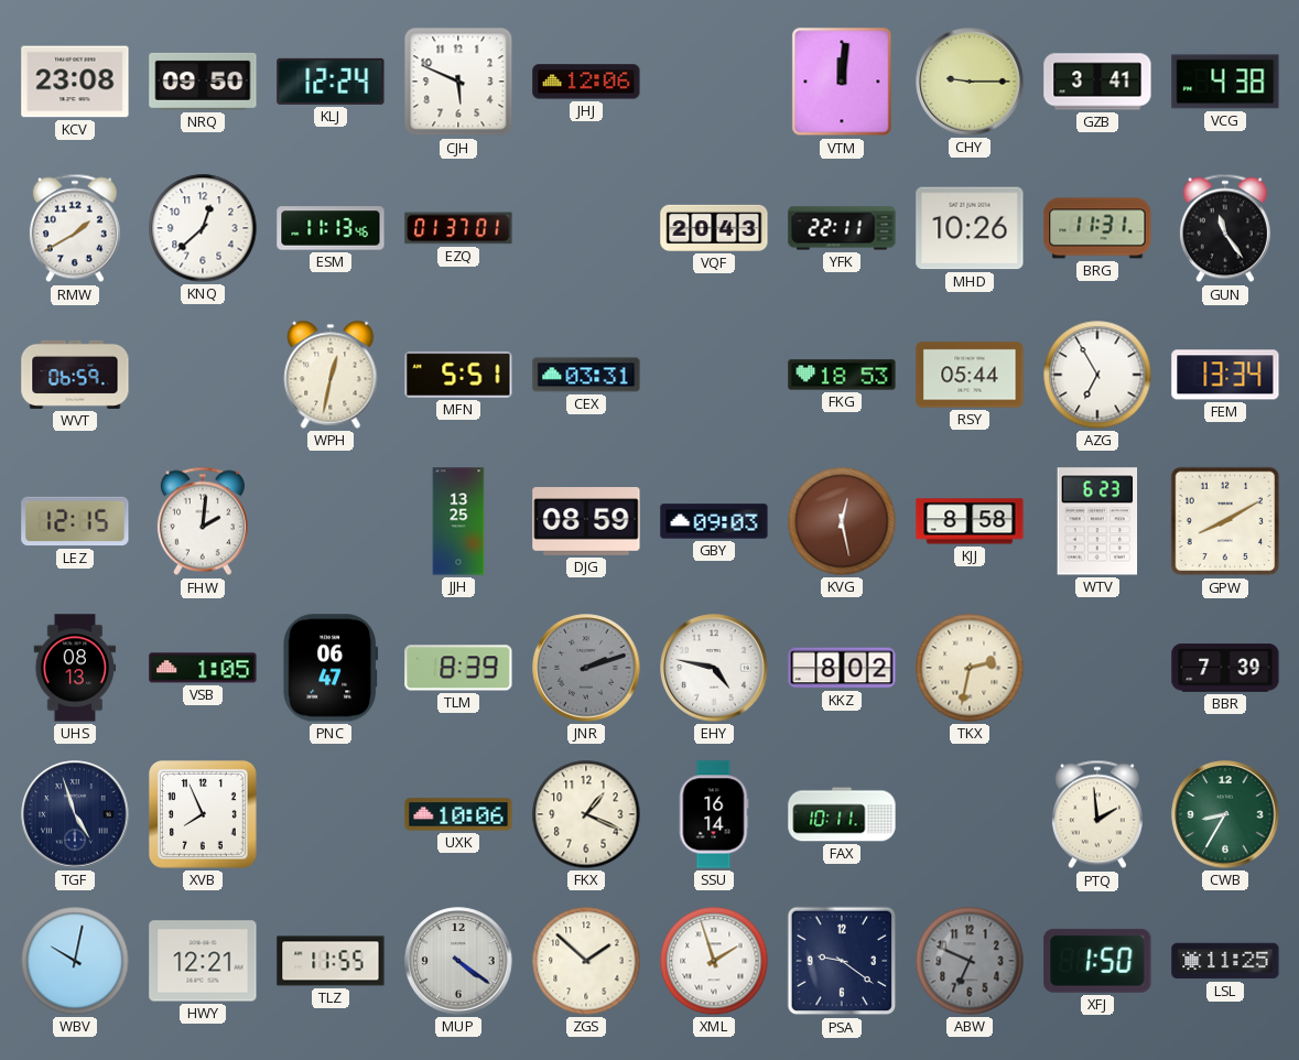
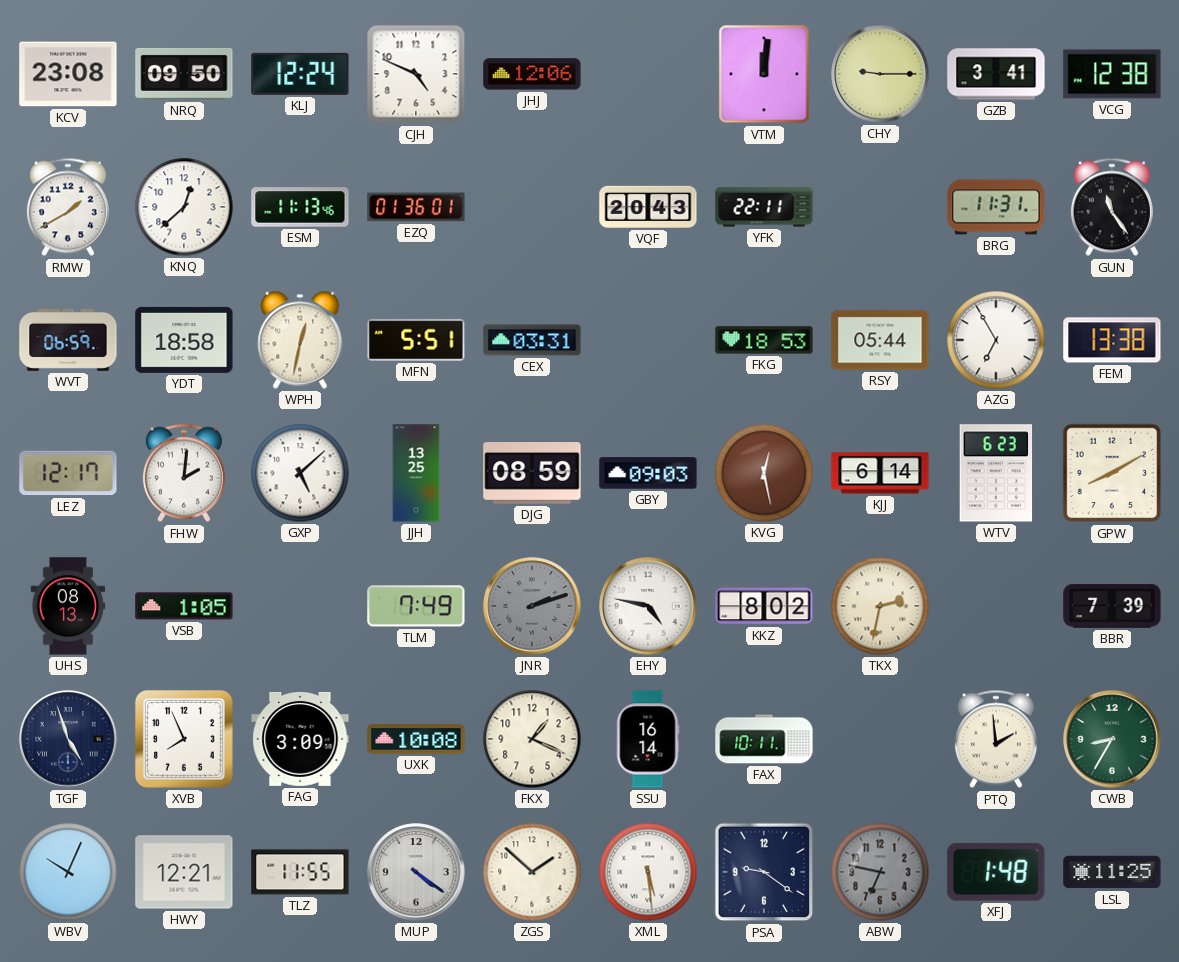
CJH: 5:49 -> 4:49
VCG: 4:38 -> 12:38
EZQ: 01:37 -> 01:36
MHD: 10:26 -> none
YDT: none -> 18:58
FEM: 13:34 -> 13:38
LEZ: 12:15 -> 12:17
GXP: none -> 5:08
KJJ: 8:58 -> 6:14
PNC: 06:47 -> none
TLM: 8:39 -> 7:49
FAG: none -> 3:09
UXK: 10:06 -> 10:08
WBV: 10:02 -> 10:04
XML: 1:57 -> 5:29
ABW: 6:49 -> 6:47
XFJ: 1:50 -> 1:48
